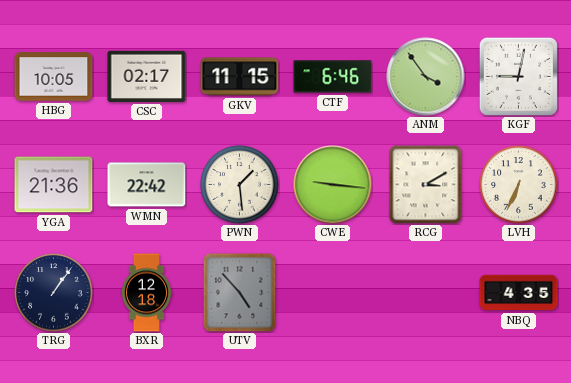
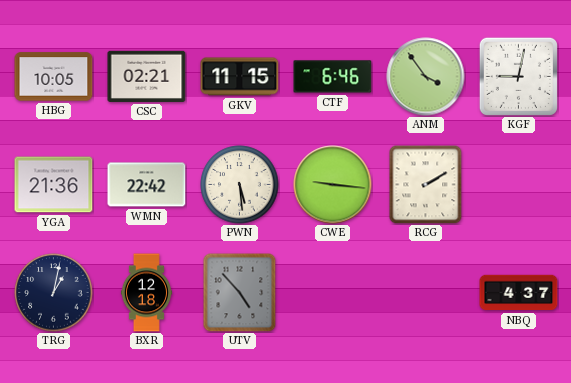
CSC: 02:17 -> 02:21
PWN: 1:29 -> 5:29
RCG: 3:10 -> 2:10
LVH: 6:34 -> none
TRG: 1:06 -> 1:02
NBQ: 4:35 -> 4:37
